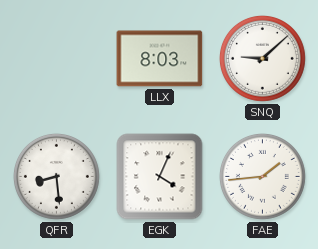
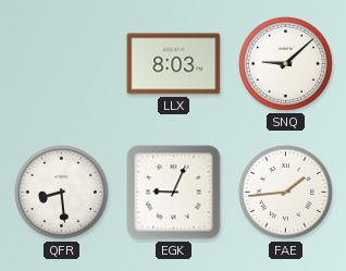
EGK: 4:04 -> 9:04
